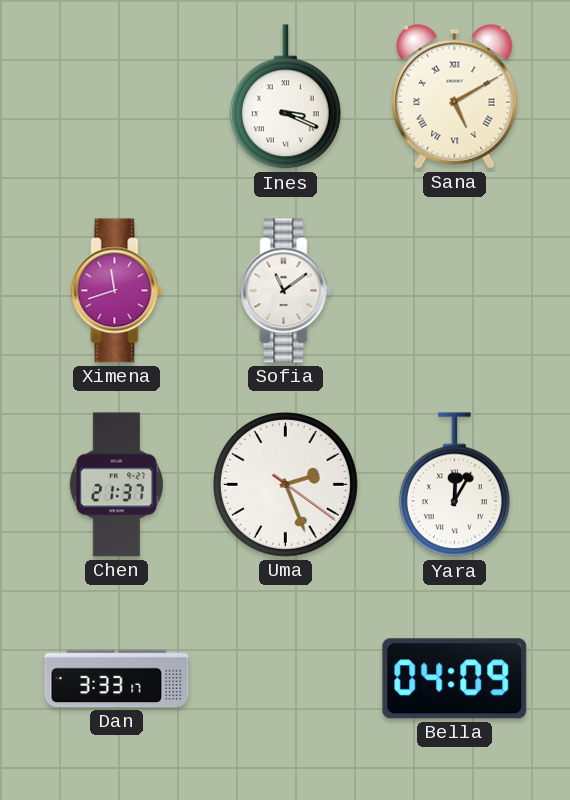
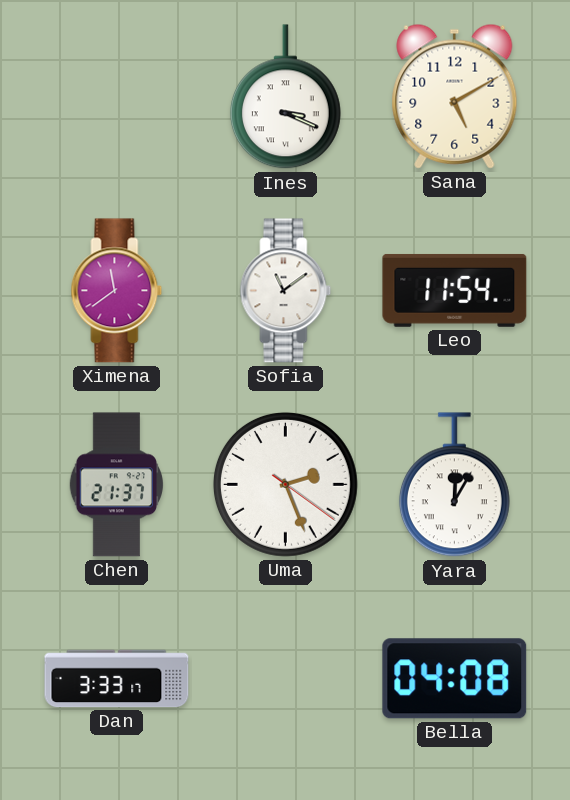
Sana numerals: Roman -> Arabic
Ximena: 11:42 -> 11:39
Leo: none -> 11:54
Bella: 04:09 -> 04:08
